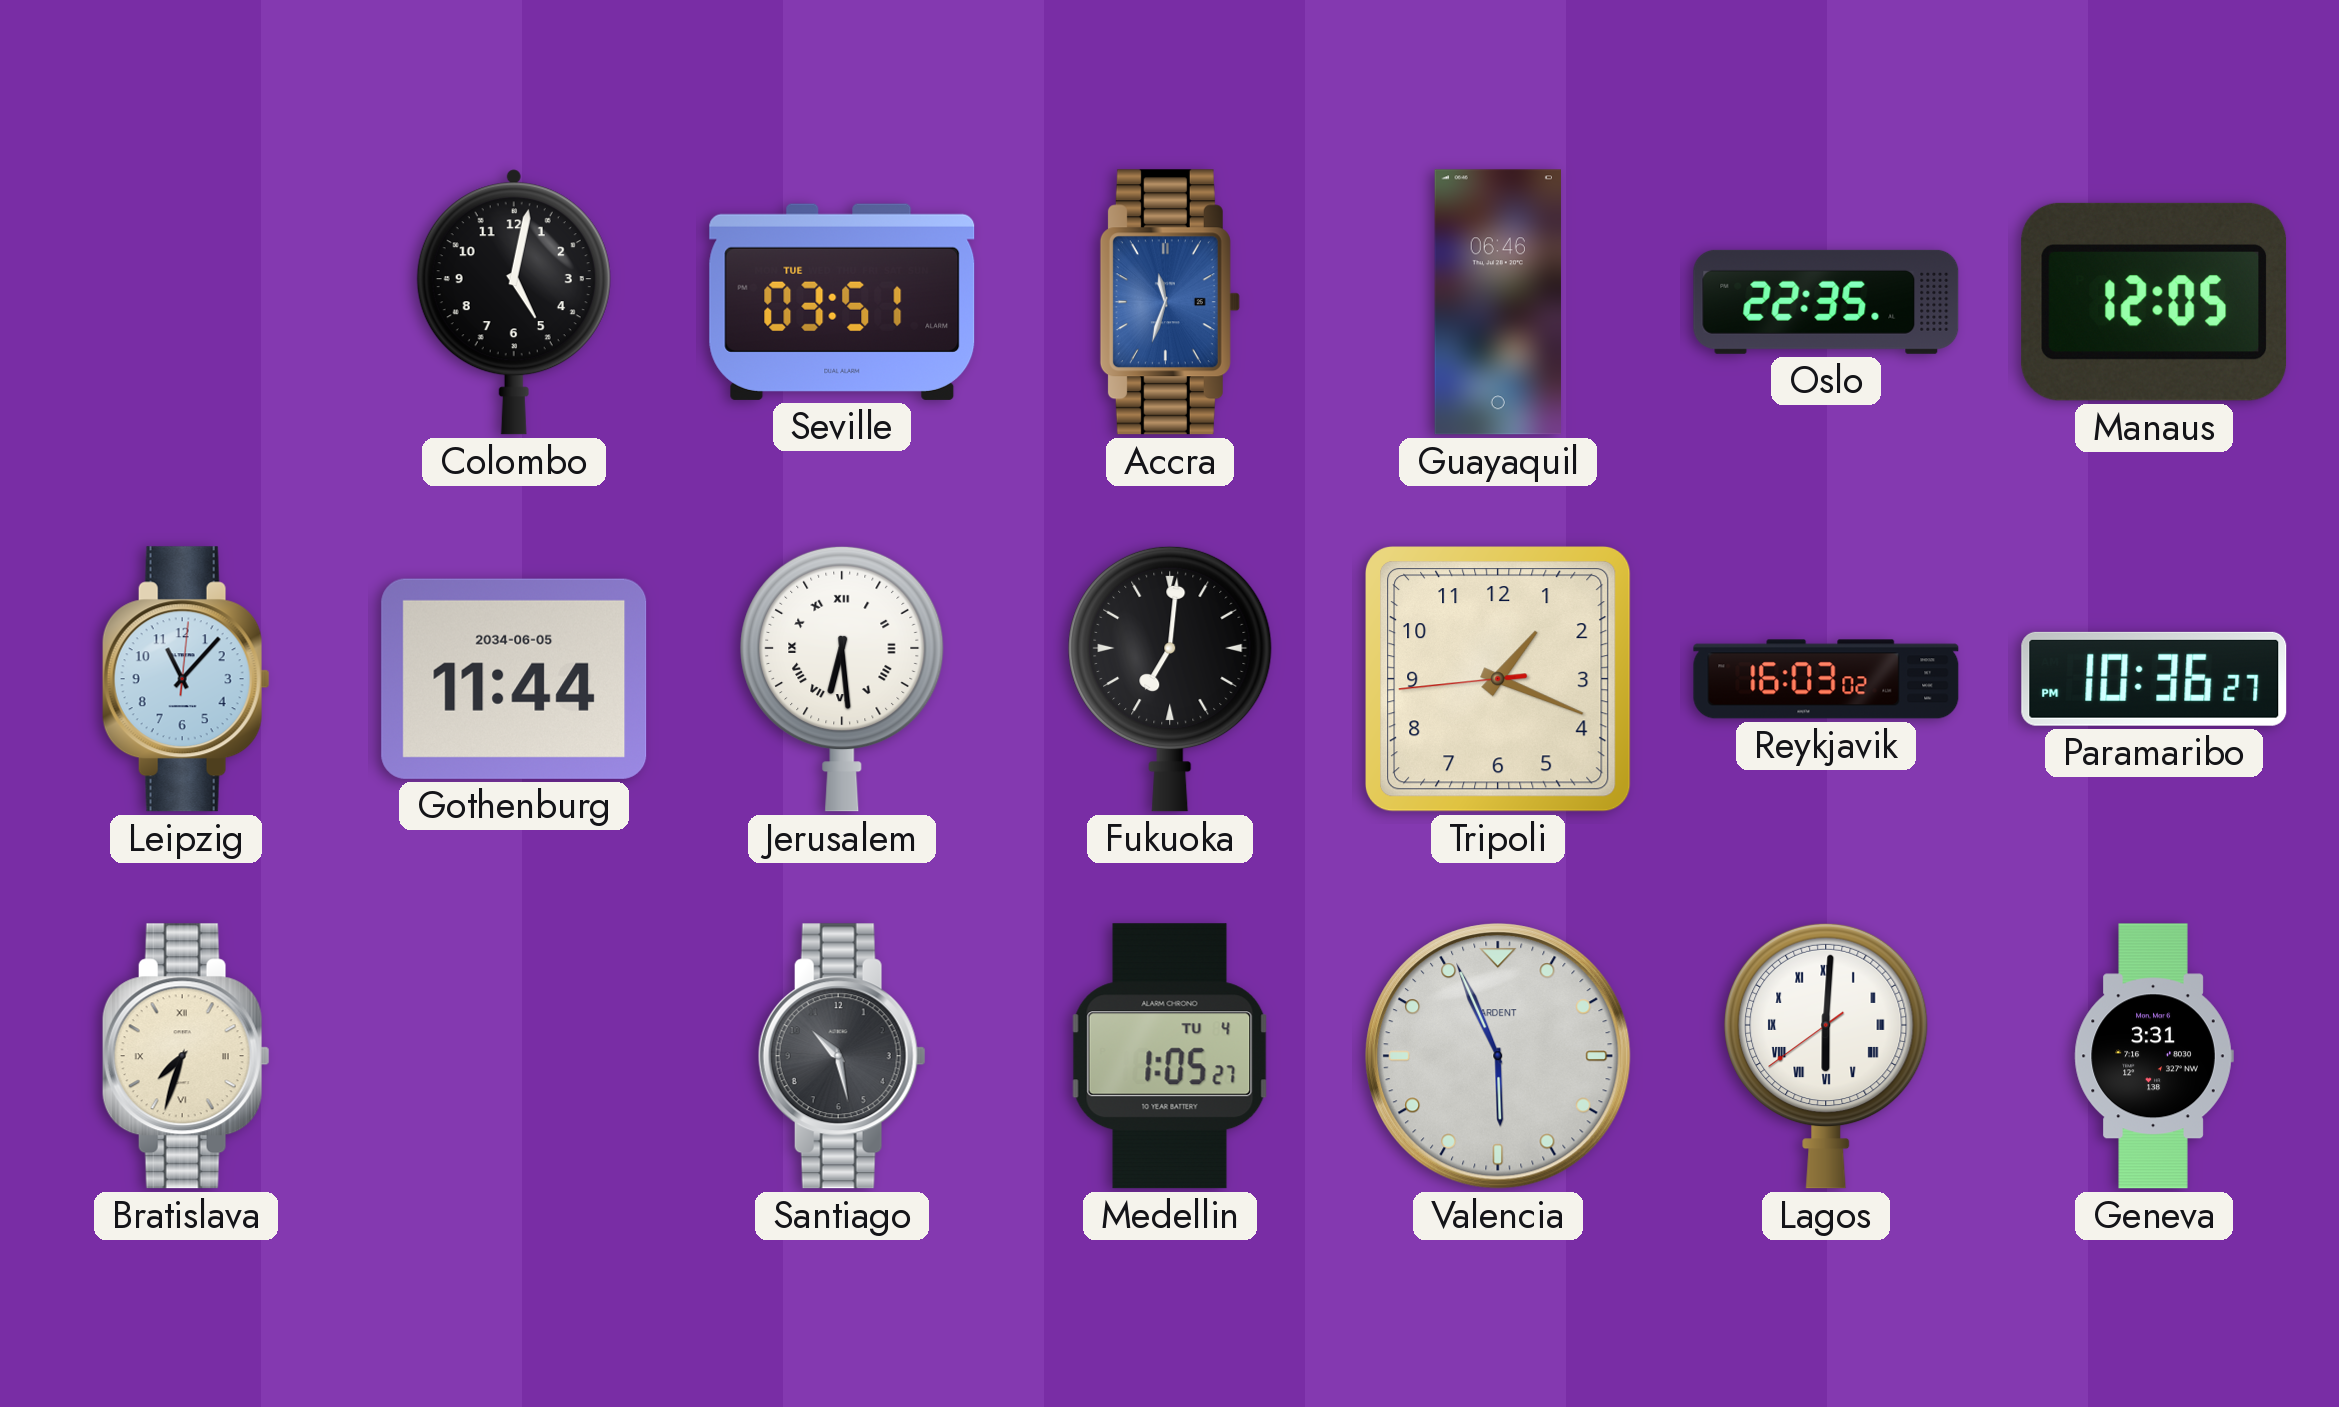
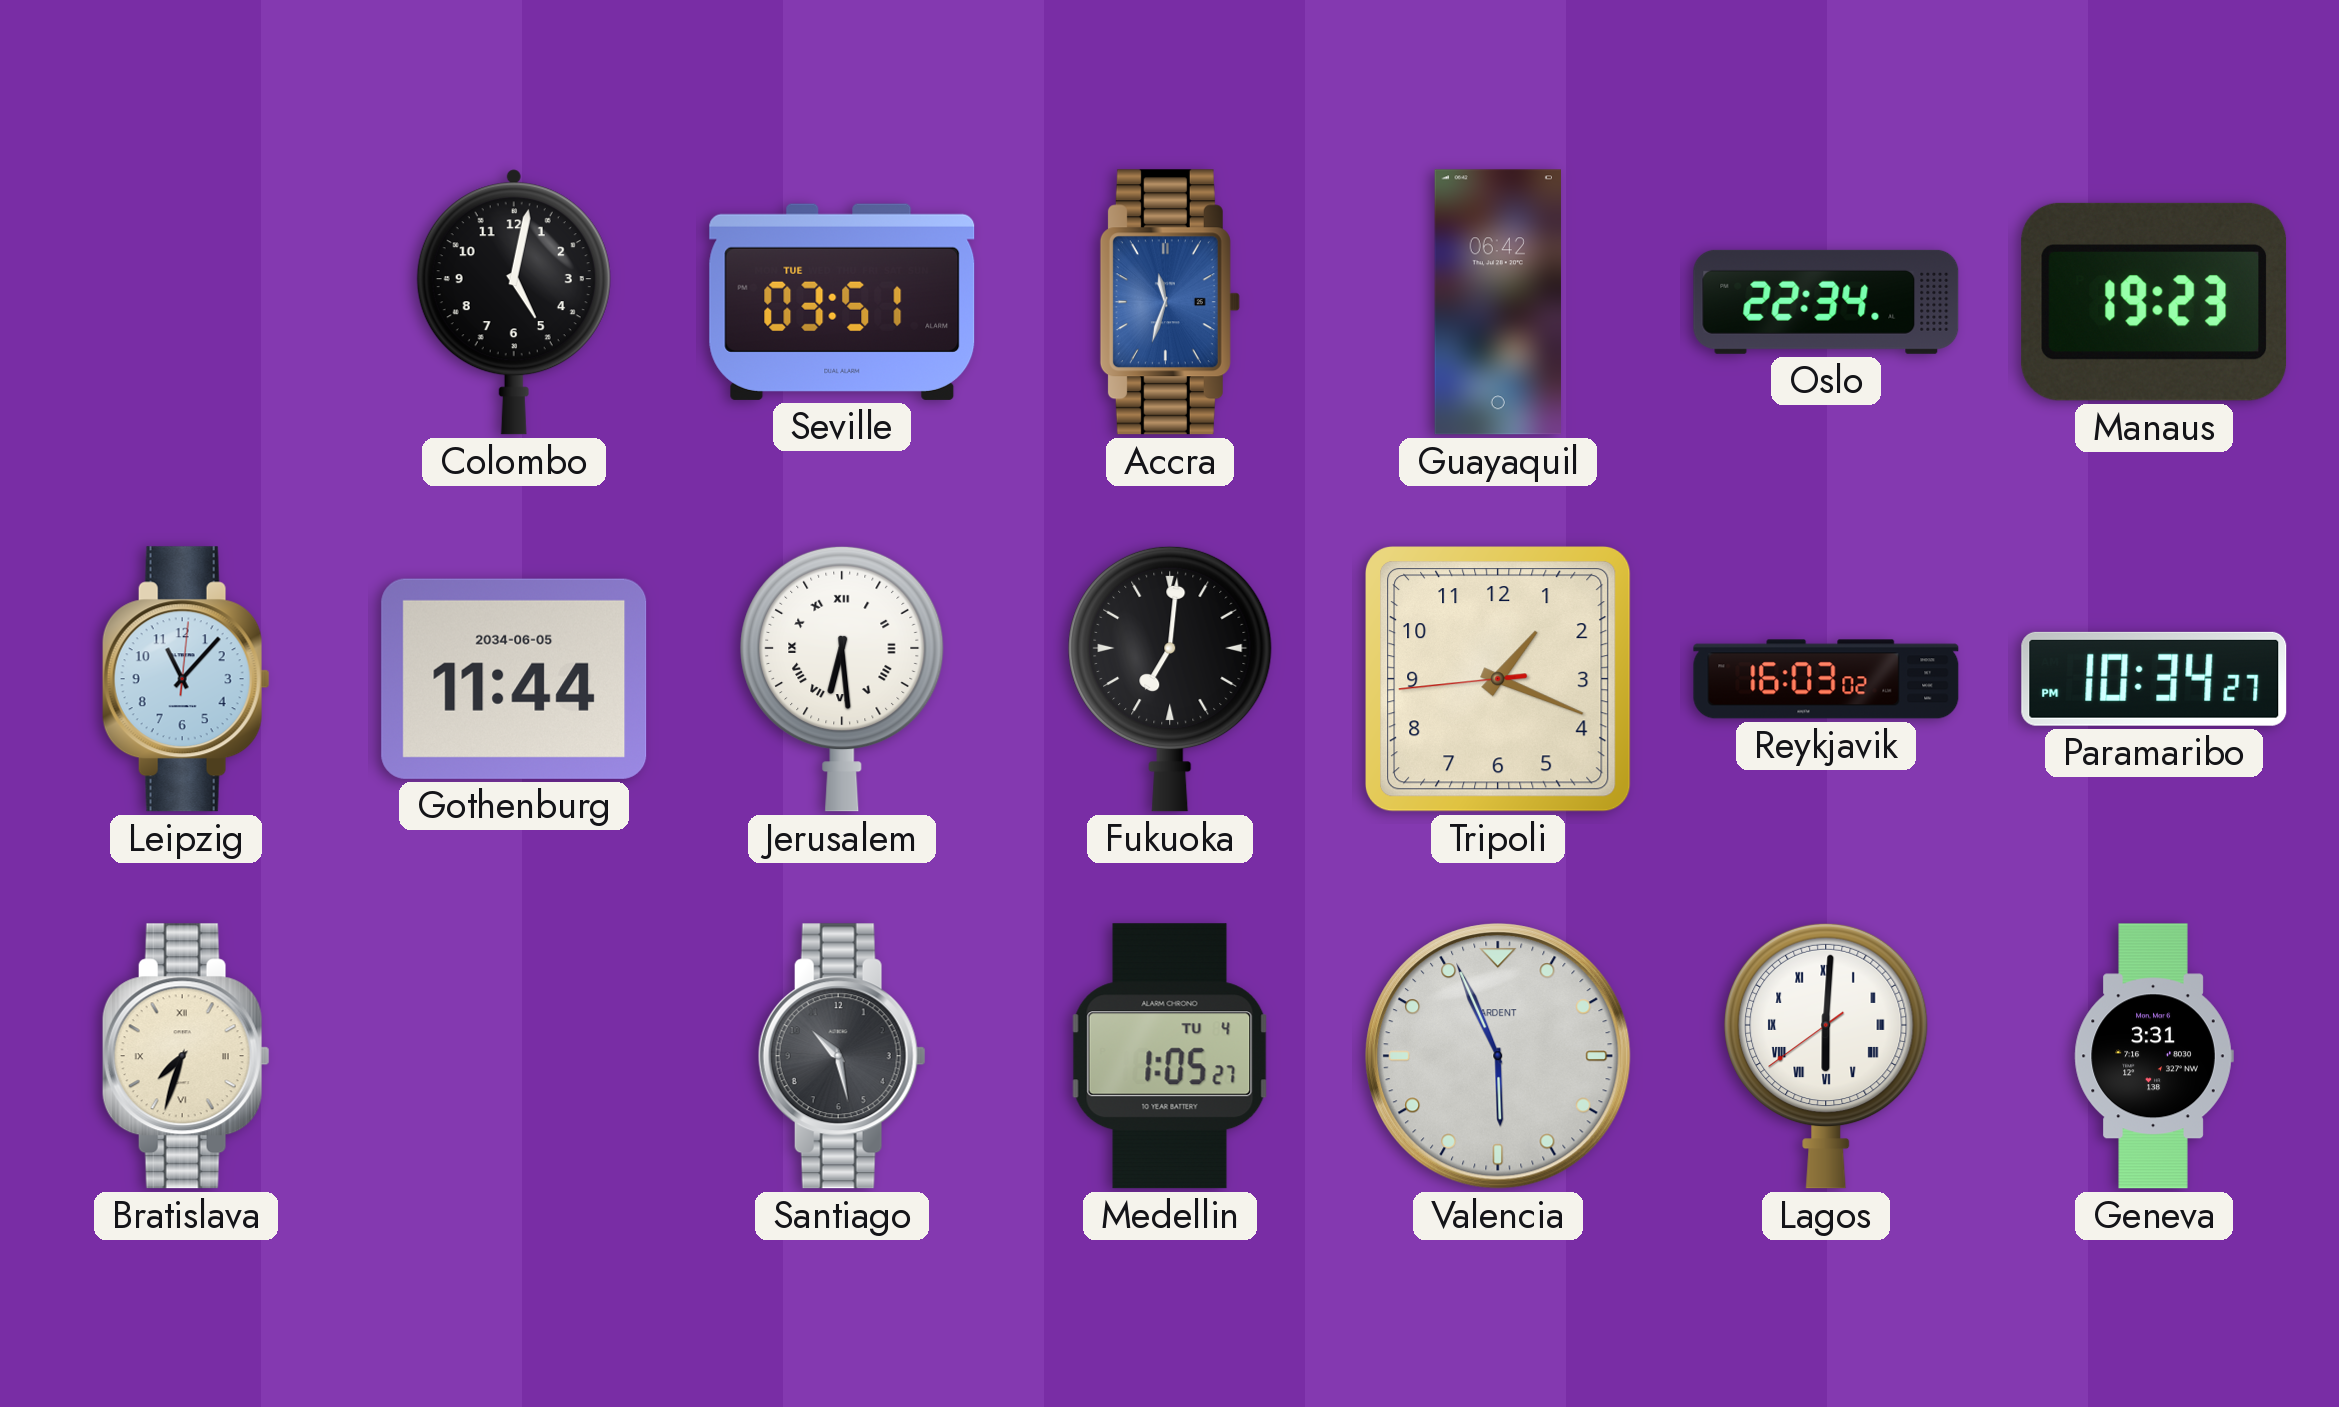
Guayaquil: 06:46 -> 06:42
Oslo: 22:35 -> 22:34
Manaus: 12:05 -> 19:23
Paramaribo: 10:36 -> 10:34
